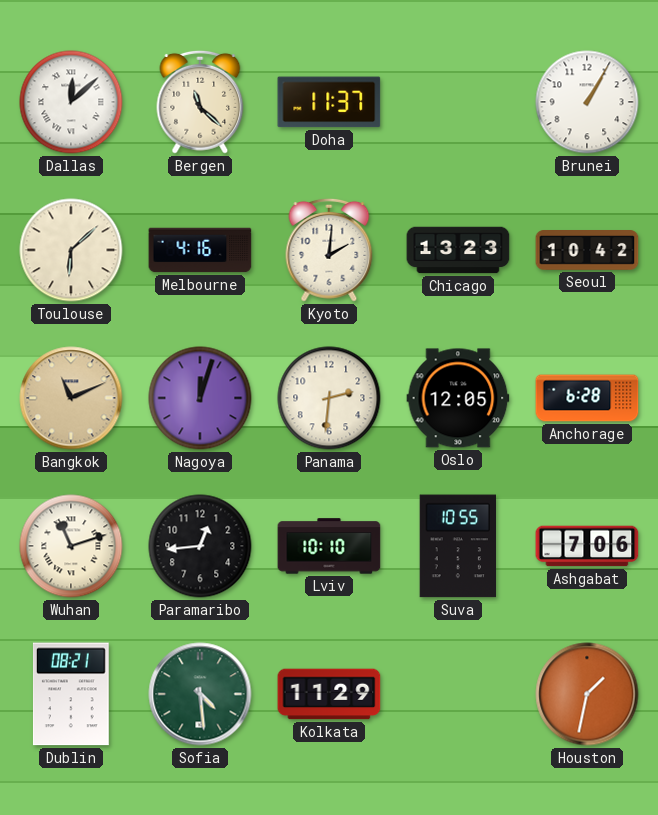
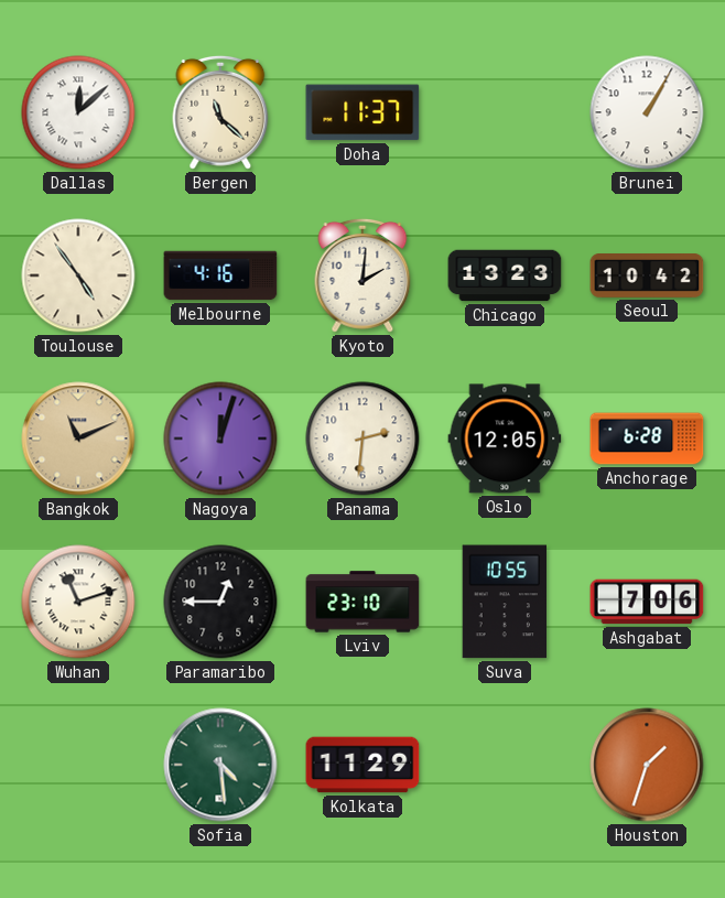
Toulouse: 6:08 -> 4:54
Paramaribo: 12:44 -> 12:45
Lviv: 10:10 -> 23:10
Dublin: 08:21 -> none
Houston: 1:32 -> 1:33
